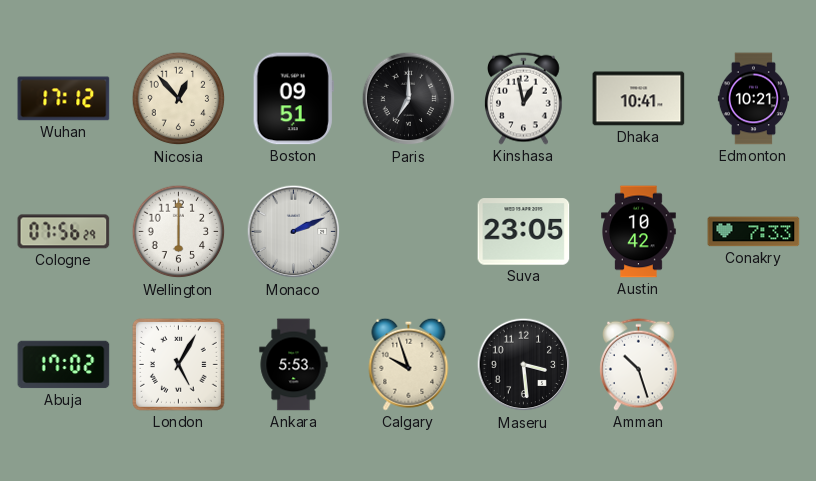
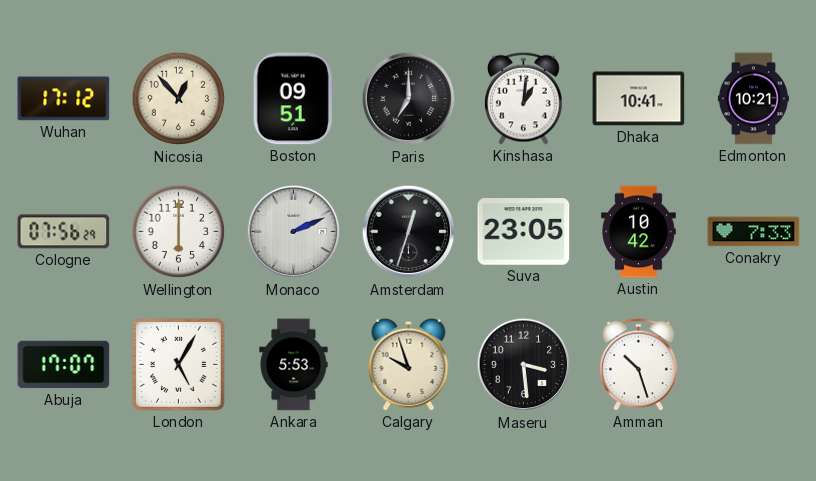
Kinshasa: 12:58 -> 1:01
Amsterdam: none -> 12:33
Abuja: 17:02 -> 17:07
